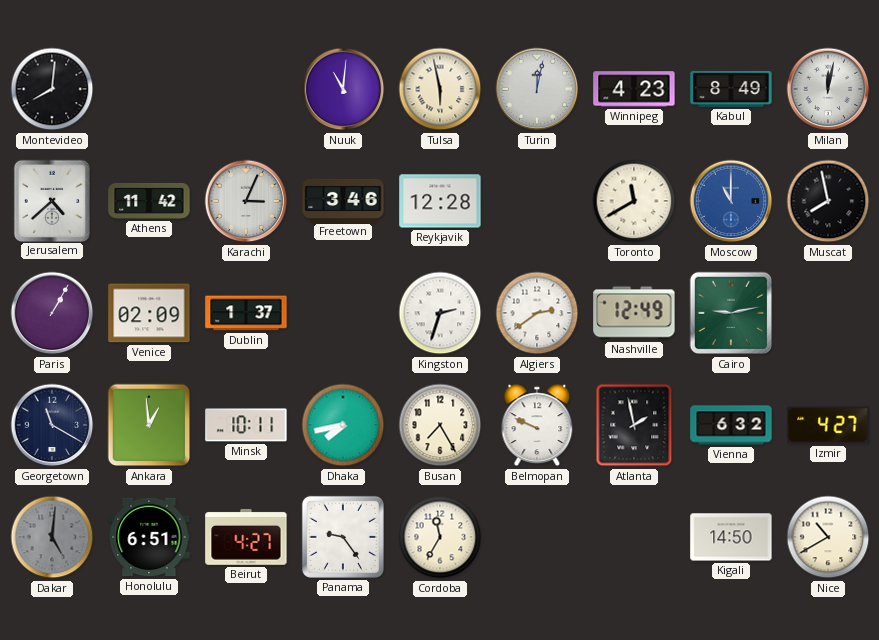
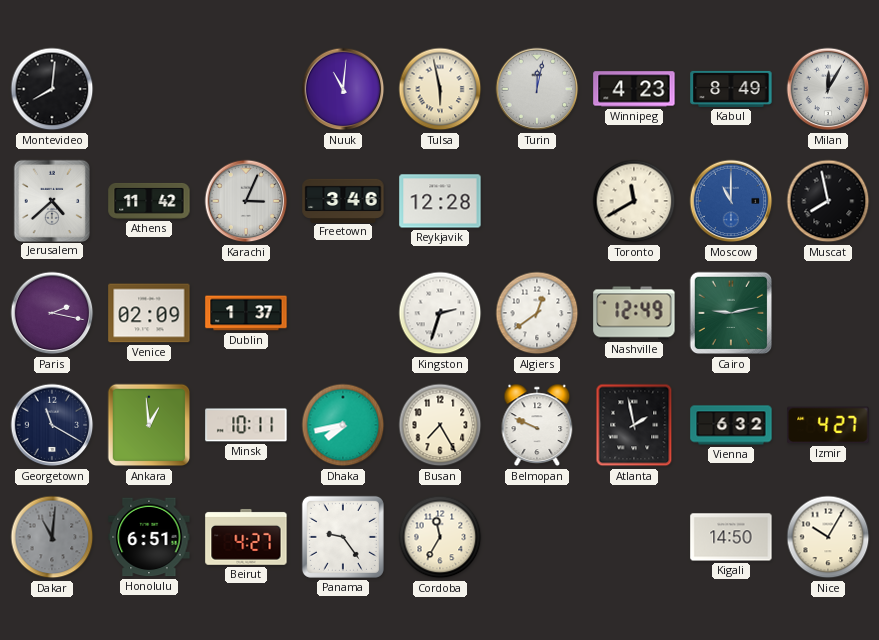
Milan: 12:02 -> 12:05
Paris: 1:05 -> 2:17
Algiers: 2:39 -> 12:39
Dakar: 5:01 -> 11:01
Nice: 10:40 -> 10:05
